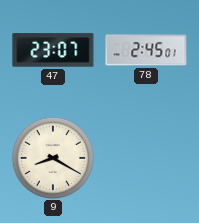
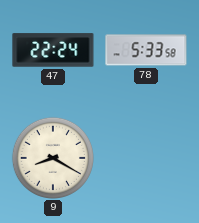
47: 23:07 -> 22:24
78: 2:45 -> 5:33
